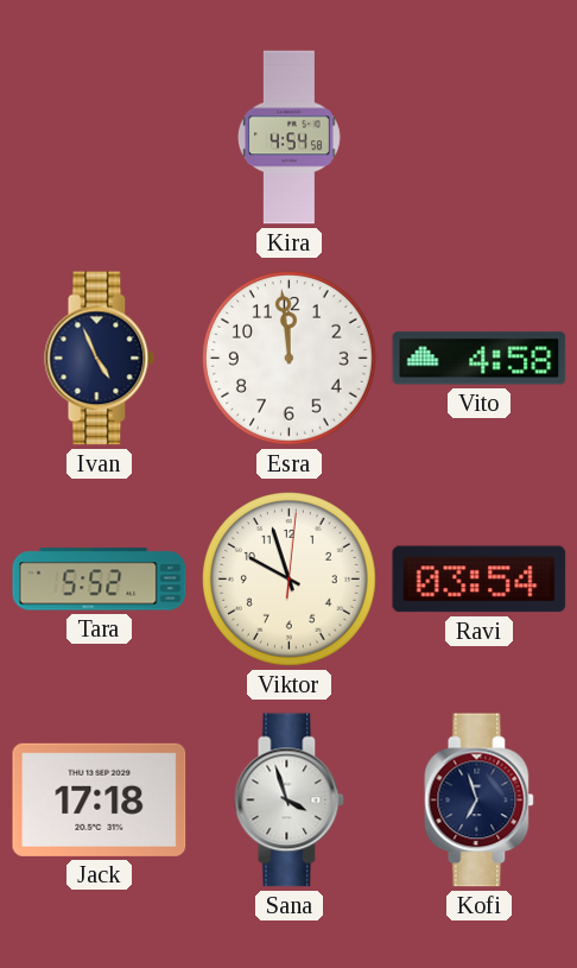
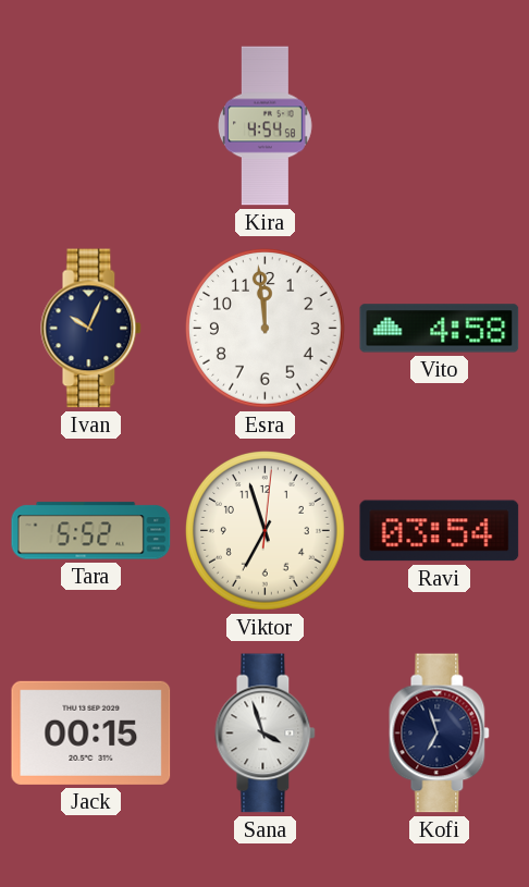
Ivan: 4:56 -> 10:04
Viktor: 9:57 -> 6:57
Jack: 17:18 -> 00:15
